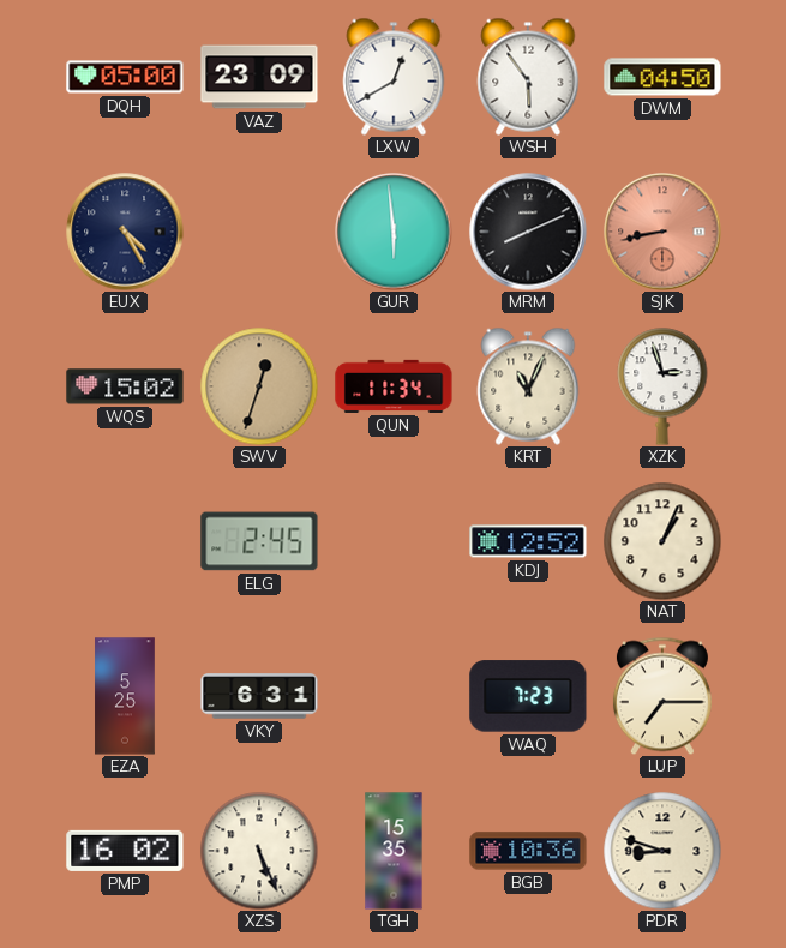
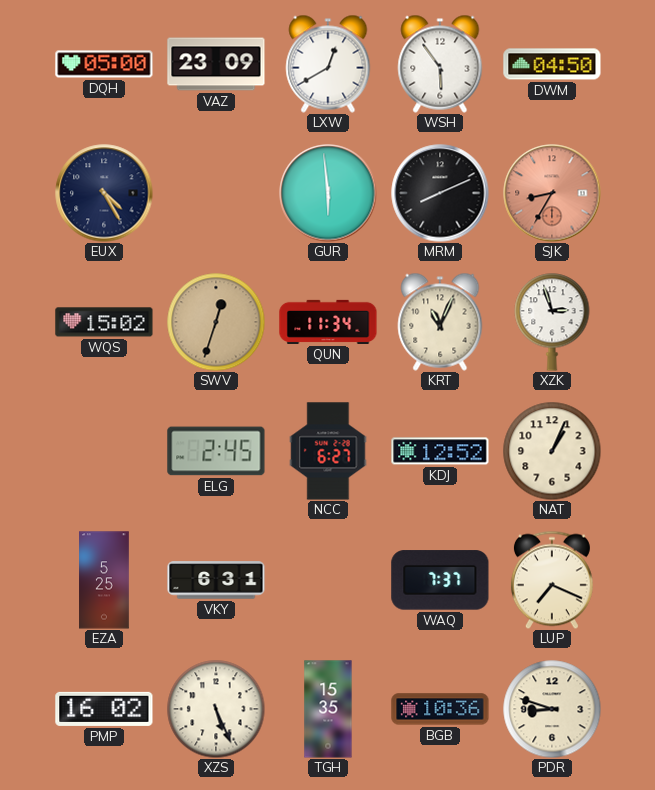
SJK: 8:43 -> 8:35
NCC: none -> 6:27
WAQ: 7:23 -> 7:37
LUP: 7:15 -> 7:19
